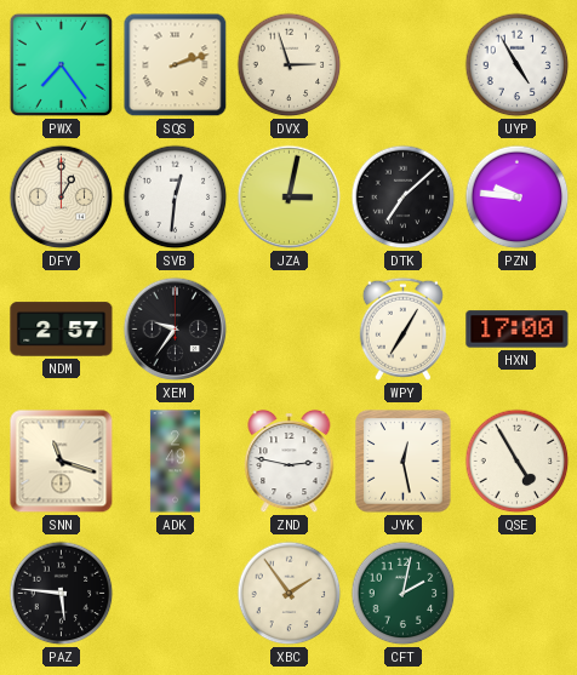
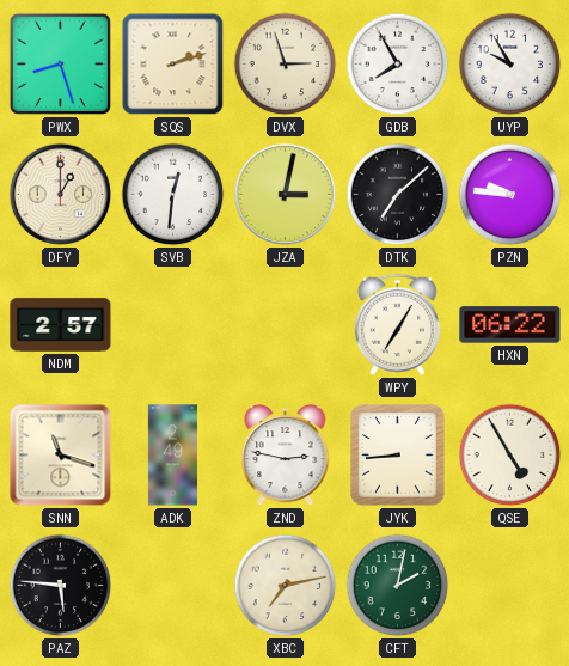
PWX: 7:24 -> 8:27
GDB: none -> 7:55
UYP: 4:55 -> 9:55
XEM: 9:36 -> none
HXN: 17:00 -> 06:22
JYK: 12:28 -> 8:44
XBC: 1:54 -> 7:13
